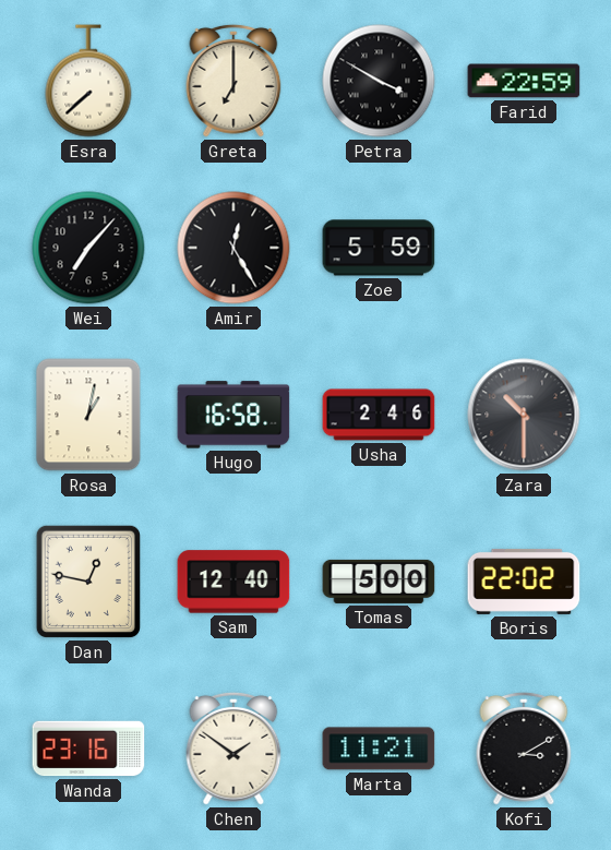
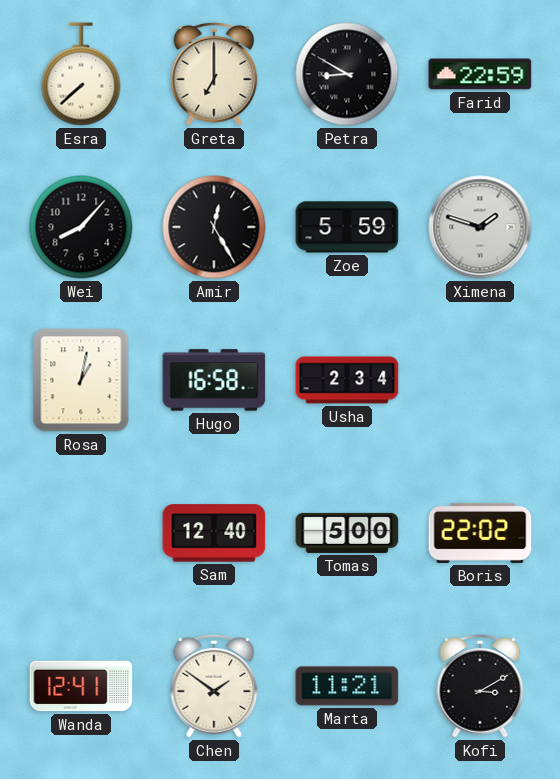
Petra: 3:50 -> 8:50
Wei: 7:07 -> 8:07
Ximena: none -> 1:48
Usha: 2:46 -> 2:34
Zara: 10:30 -> none
Dan: 12:47 -> none
Wanda: 23:16 -> 12:41
